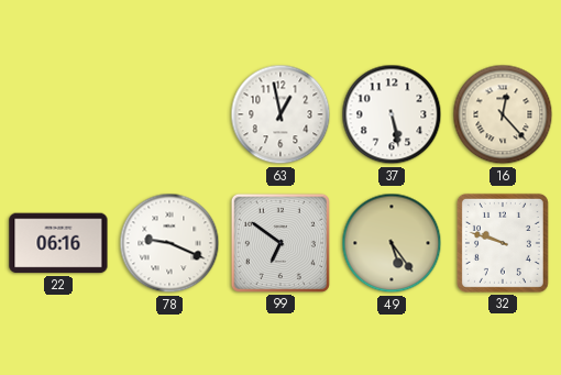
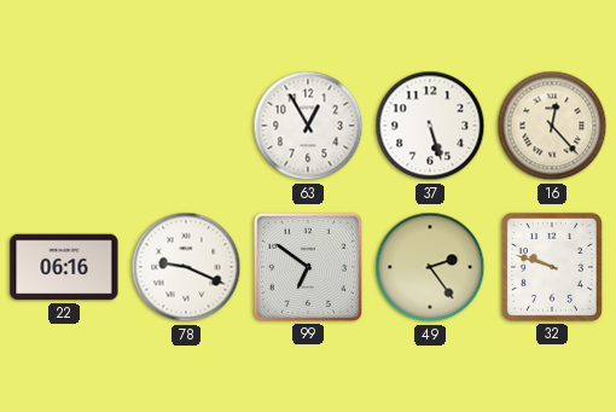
63: 12:58 -> 12:55
37: 5:28 -> 5:27
49: 5:24 -> 2:24
